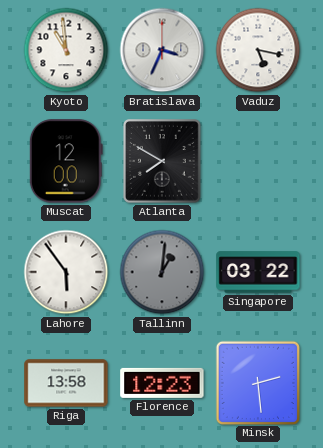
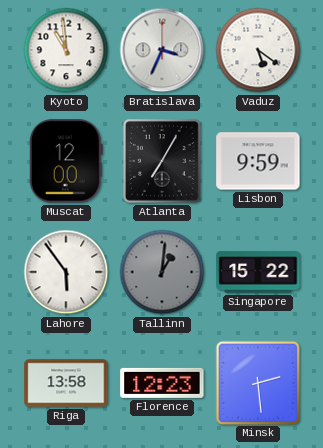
Vaduz: 5:17 -> 5:21
Atlanta: 7:50 -> 7:05
Lisbon: none -> 9:59
Singapore: 03:22 -> 15:22
